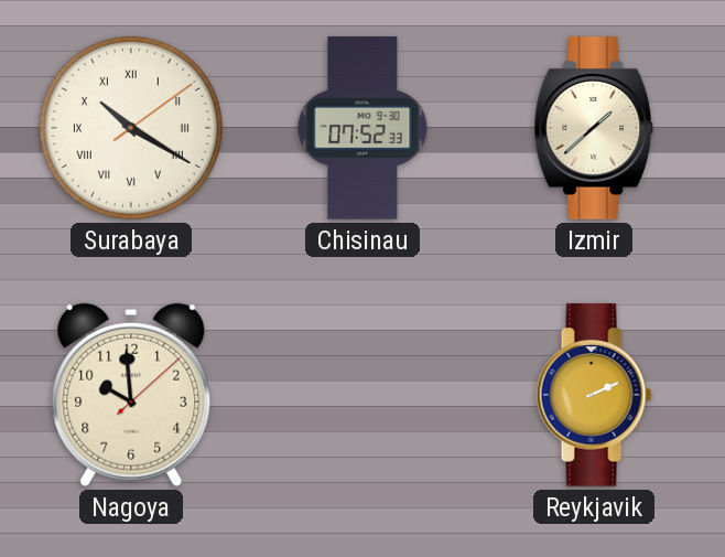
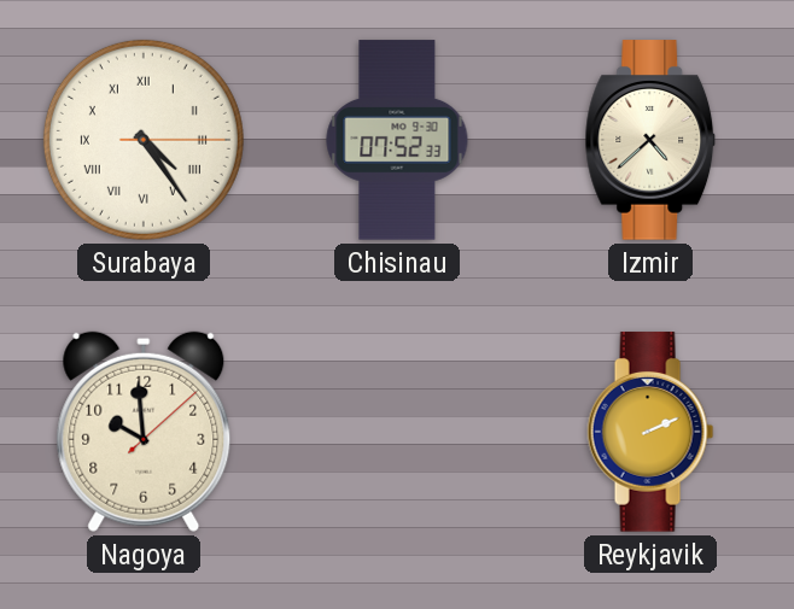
Surabaya: 10:20 -> 4:24
Izmir: 1:38 -> 4:38
